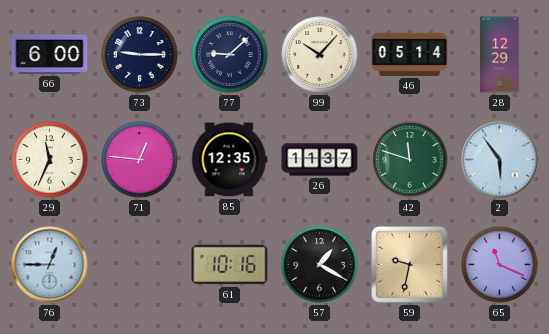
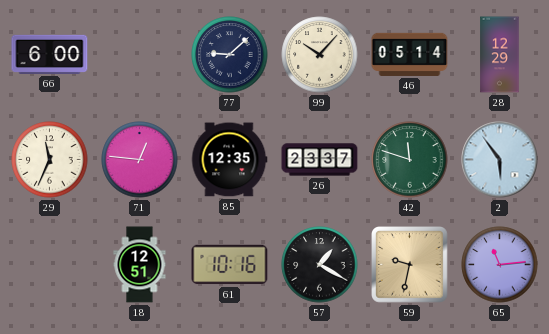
73: 9:15 -> none
26: 11:37 -> 23:37
76: 12:45 -> none
18: none -> 12:51
65: 11:19 -> 11:14
